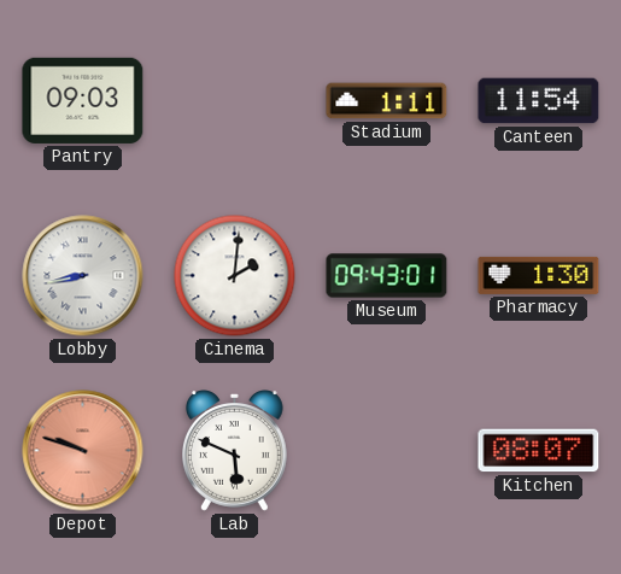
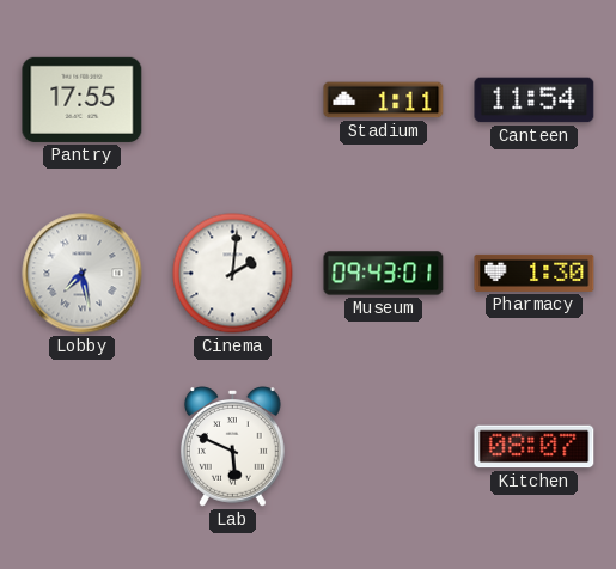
Pantry: 09:03 -> 17:55
Lobby: 8:43 -> 7:28
Depot: 9:48 -> none
